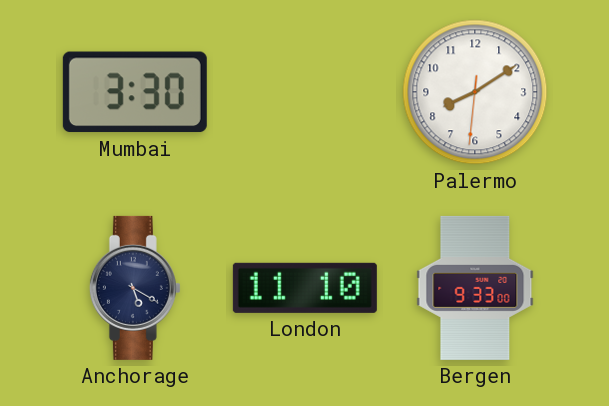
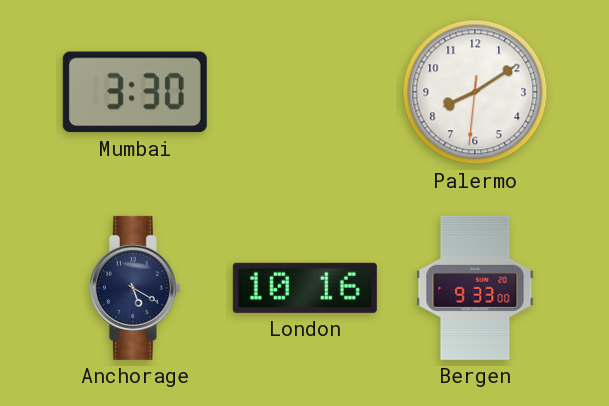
London: 11:10 -> 10:16
